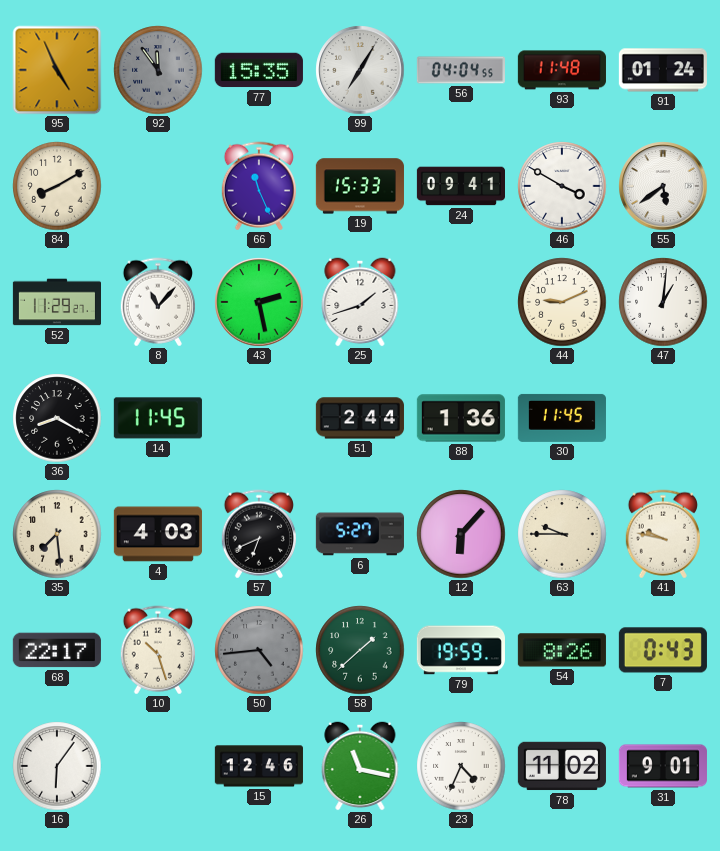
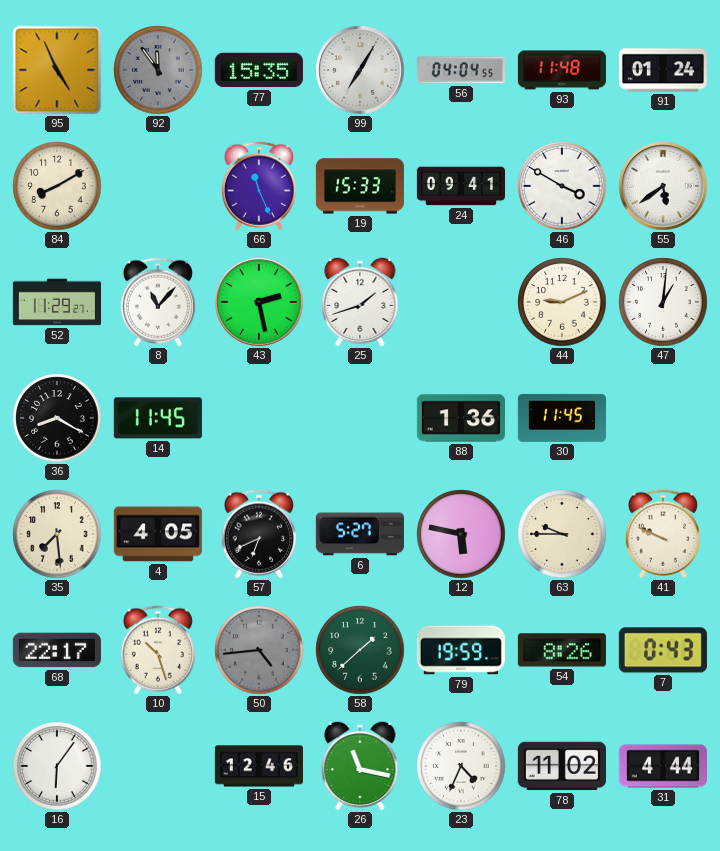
51: 2:44 -> none
4: 4:03 -> 4:05
12: 6:07 -> 5:47
41: 9:47 -> 9:49
31: 9:01 -> 4:44
